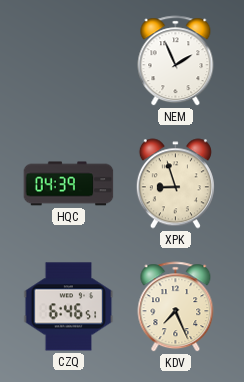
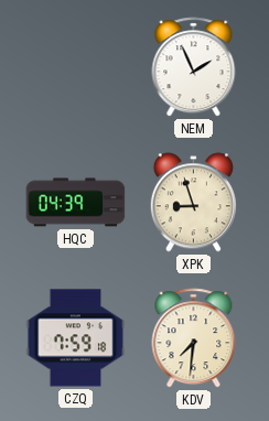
CZQ: 6:46 -> 7:59
KDV: 7:26 -> 7:31
